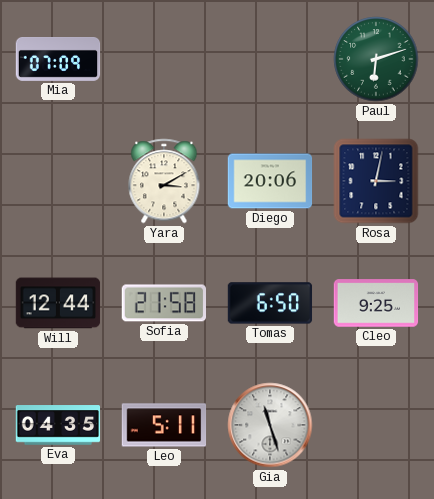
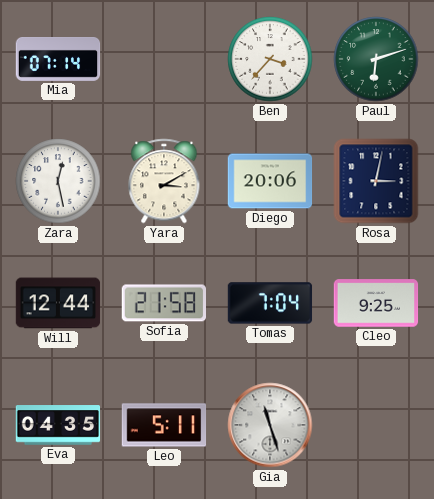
Mia: 07:09 -> 07:14
Ben: none -> 3:37
Zara: none -> 12:28
Tomas: 6:50 -> 7:04
